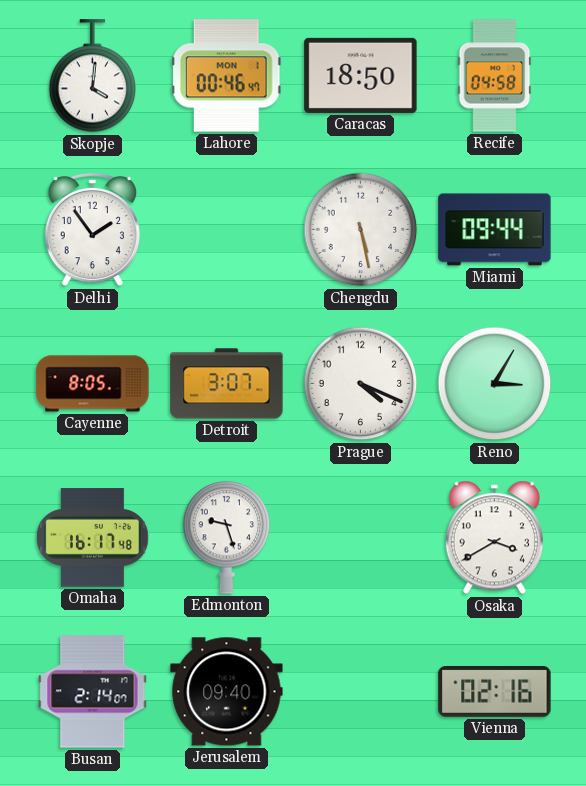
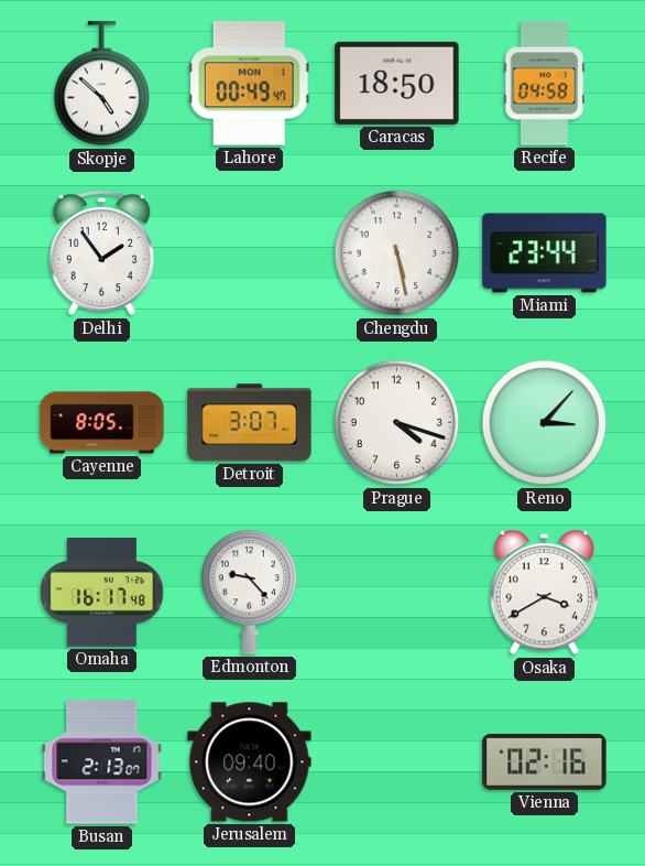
Skopje: 4:01 -> 4:52
Lahore: 00:46 -> 00:49
Miami: 09:44 -> 23:44
Prague: 4:19 -> 4:18
Reno: 3:05 -> 3:07
Edmonton: 9:27 -> 9:23
Busan: 2:14 -> 2:13
